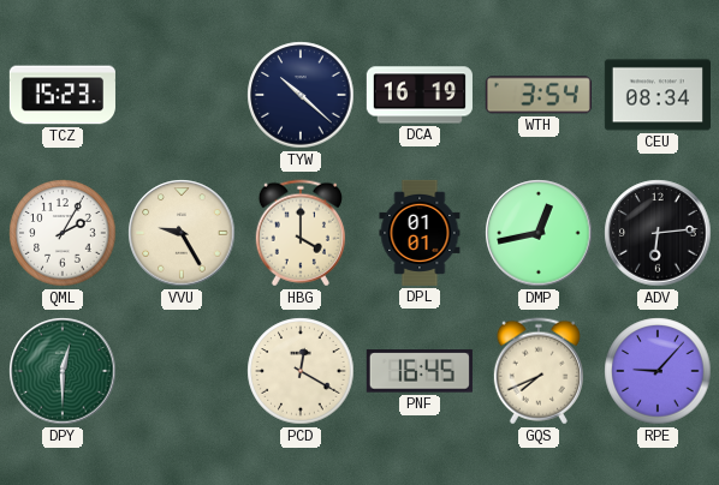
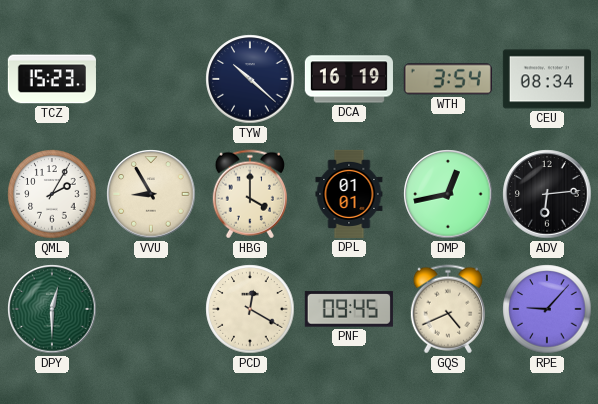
VVU: 9:25 -> 8:55
PNF: 16:45 -> 09:45
GQS: 7:41 -> 4:41
